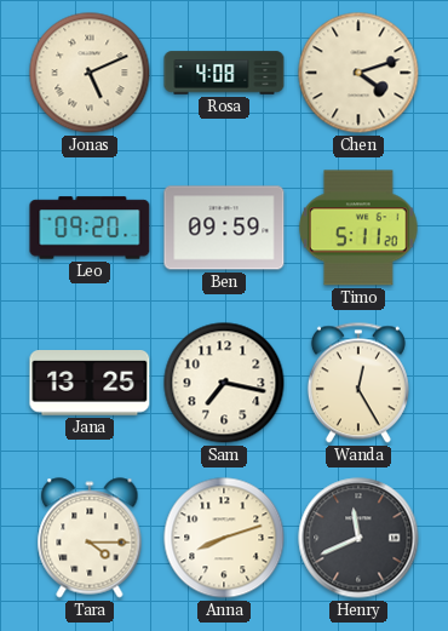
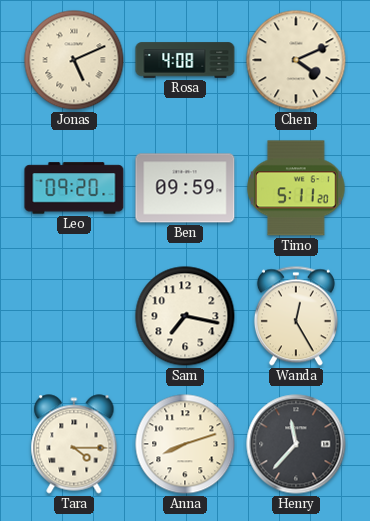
Chen: 4:12 -> 4:11
Jana: 13:25 -> none
Henry: 11:41 -> 11:37
